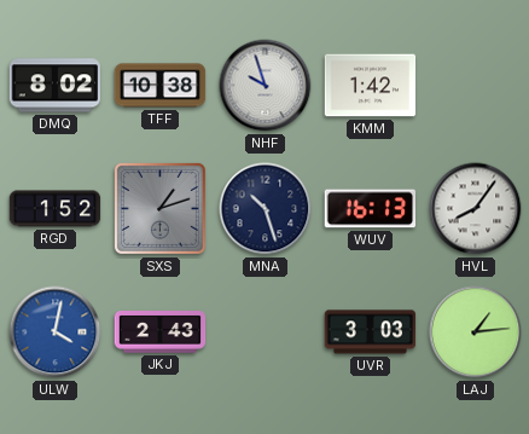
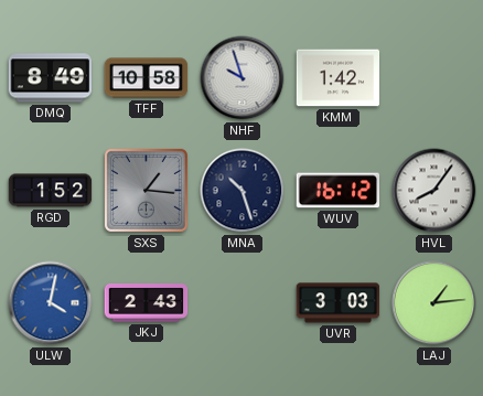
DMQ: 8:02 -> 8:49
TFF: 10:38 -> 10:58
SXS: 1:12 -> 1:16
WUV: 16:13 -> 16:12
